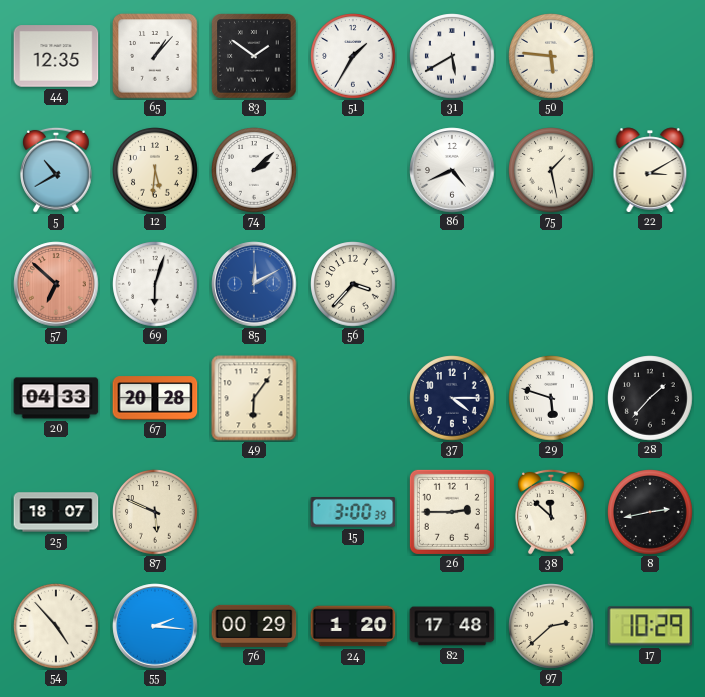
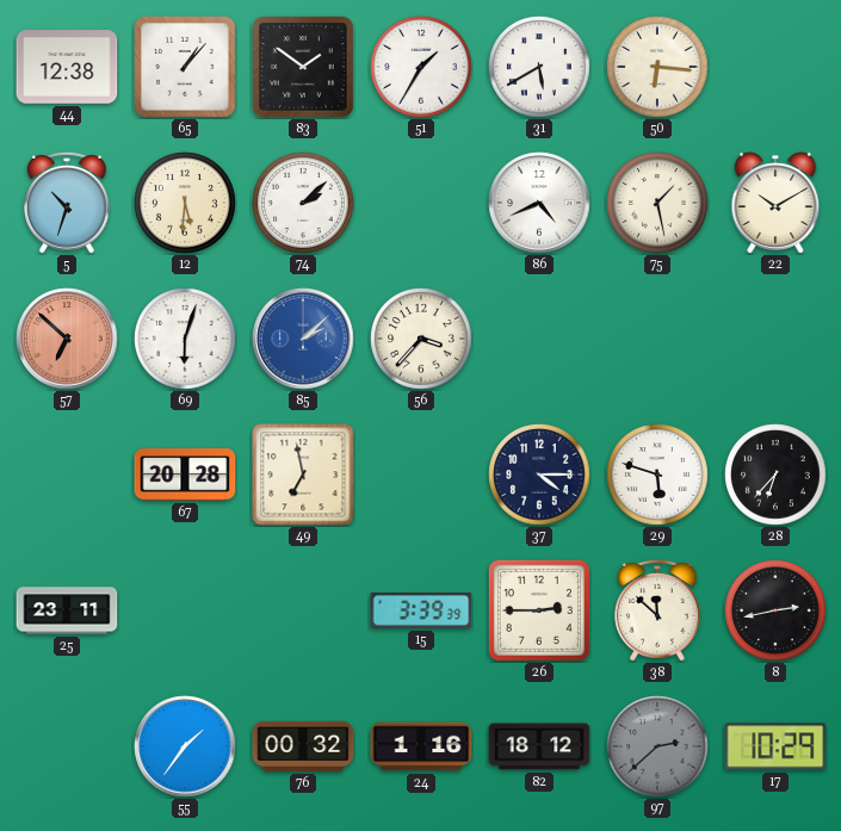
44: 12:35 -> 12:38
50: 5:46 -> 6:16
5: 10:40 -> 10:33
22: 3:10 -> 10:10
85: 12:10 -> 2:08
20: 04:33 -> none
49: 6:06 -> 6:58
28: 1:37 -> 6:37
25: 18:07 -> 23:11
87: 5:49 -> none
15: 3:00 -> 3:39
54: 4:53 -> none
55: 2:16 -> 1:36
76: 00:29 -> 00:32
24: 1:20 -> 1:16
82: 17:48 -> 18:12
97 dial: cream -> grey
